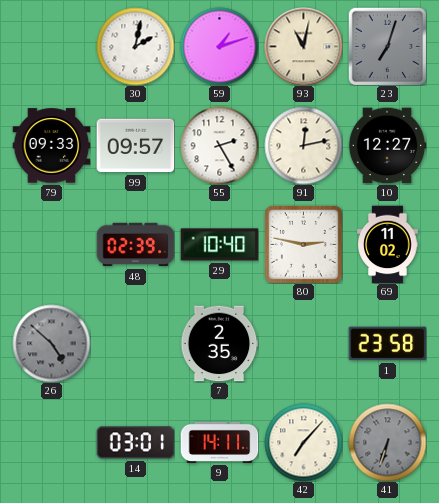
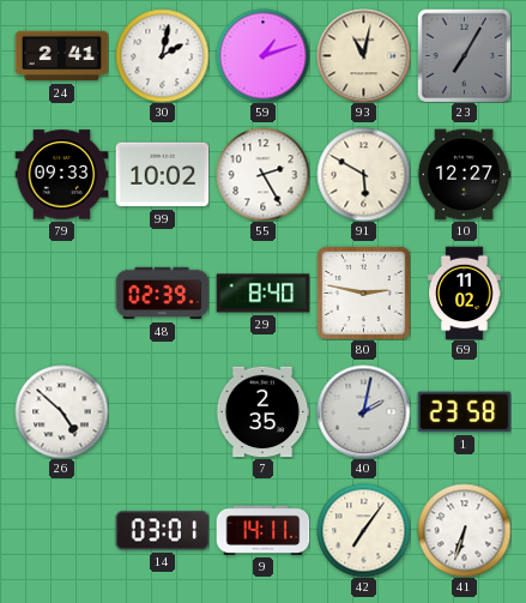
24: none -> 2:41
23: 7:03 -> 7:05
99: 09:57 -> 10:02
91: 12:13 -> 5:50
29: 10:40 -> 8:40
26 dial: grey -> white
40: none -> 2:02
42: 7:07 -> 7:06
41 dial: grey -> white
